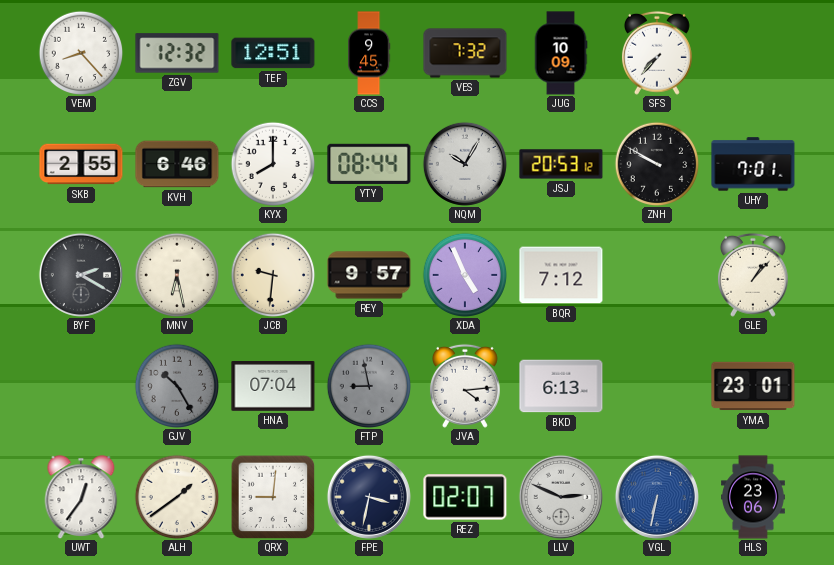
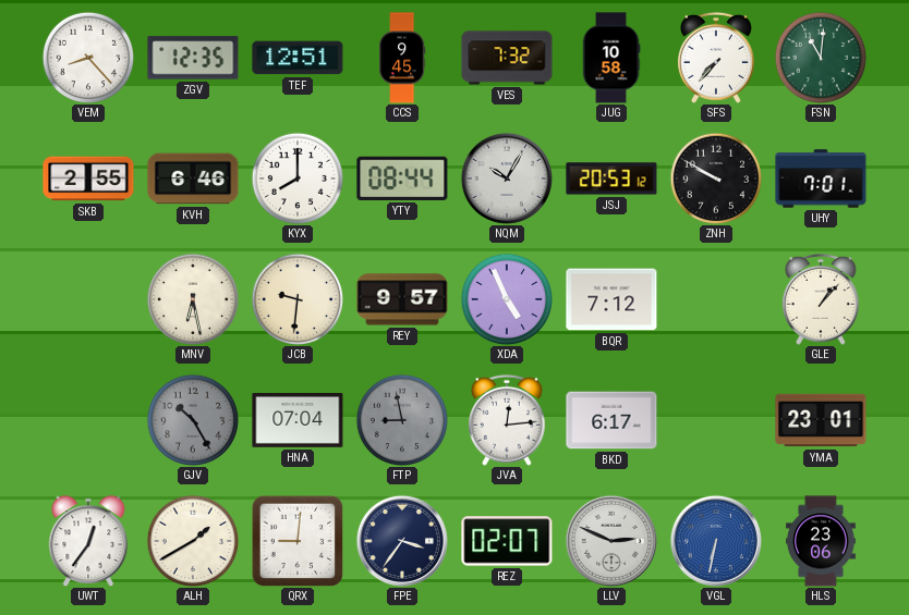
ZGV: 12:32 -> 12:35
JUG: 10:09 -> 10:58
FSN: none -> 11:01
BYF: 2:20 -> none
JVA: 4:14 -> 12:14
BKD: 6:13 -> 6:17
ALH: 1:39 -> 1:40
FPE: 3:32 -> 3:36
